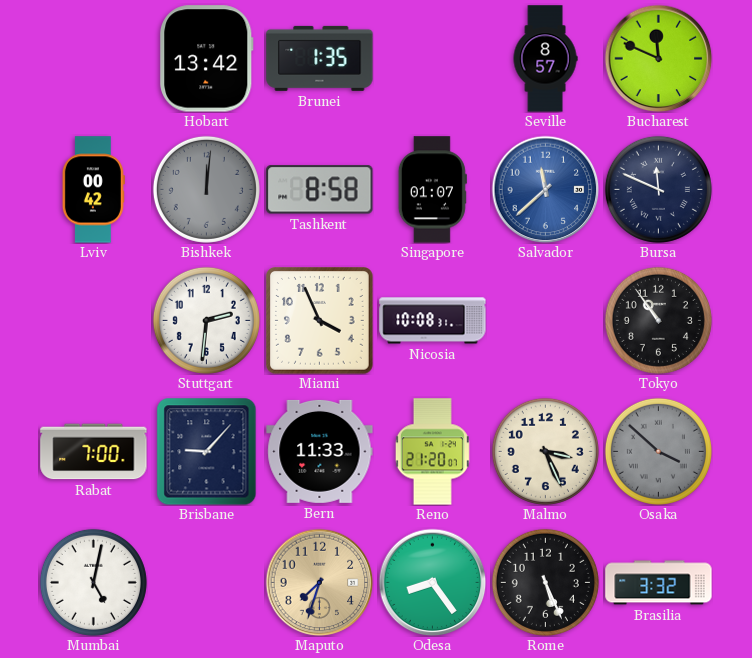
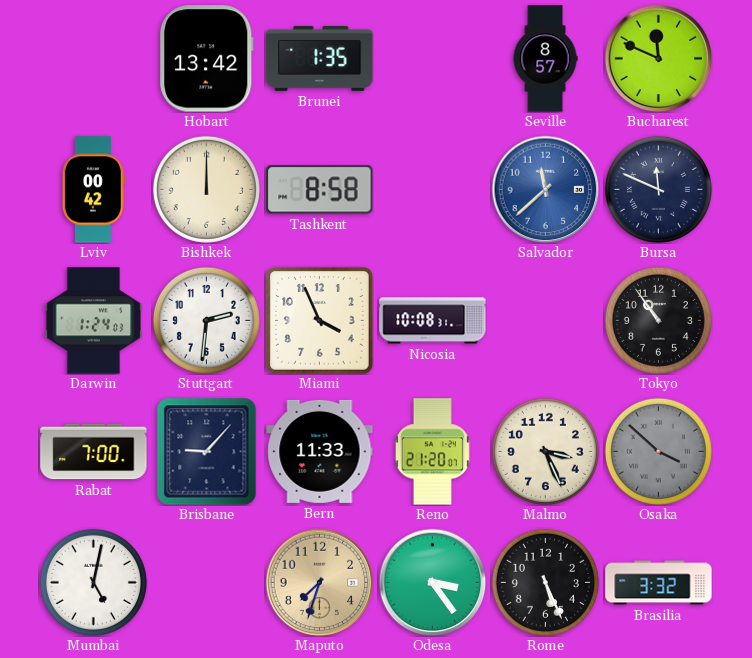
Bishkek: 12:01 -> 12:00
Bishkek dial: grey -> cream
Singapore: 01:07 -> none
Darwin: none -> 1:24
Odesa: 8:24 -> 3:24
